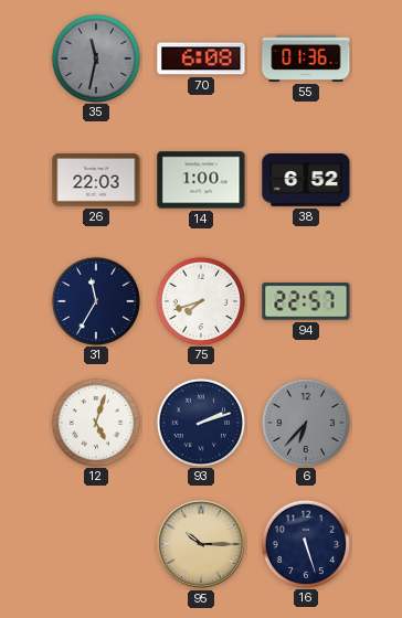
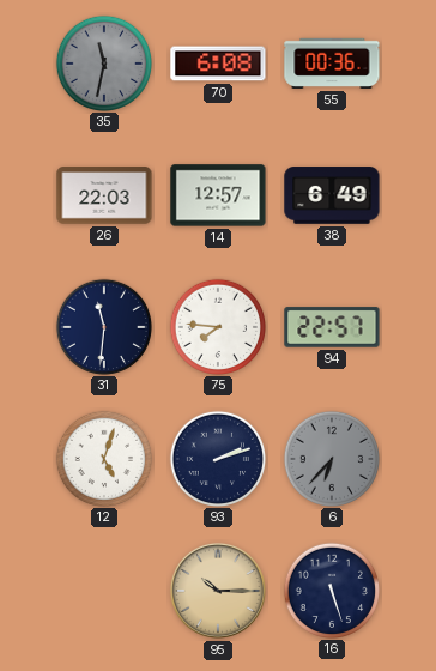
55: 01:36 -> 00:36
14: 1:00 -> 12:57
38: 6:52 -> 6:49
31: 11:35 -> 11:31
75: 7:42 -> 7:46
